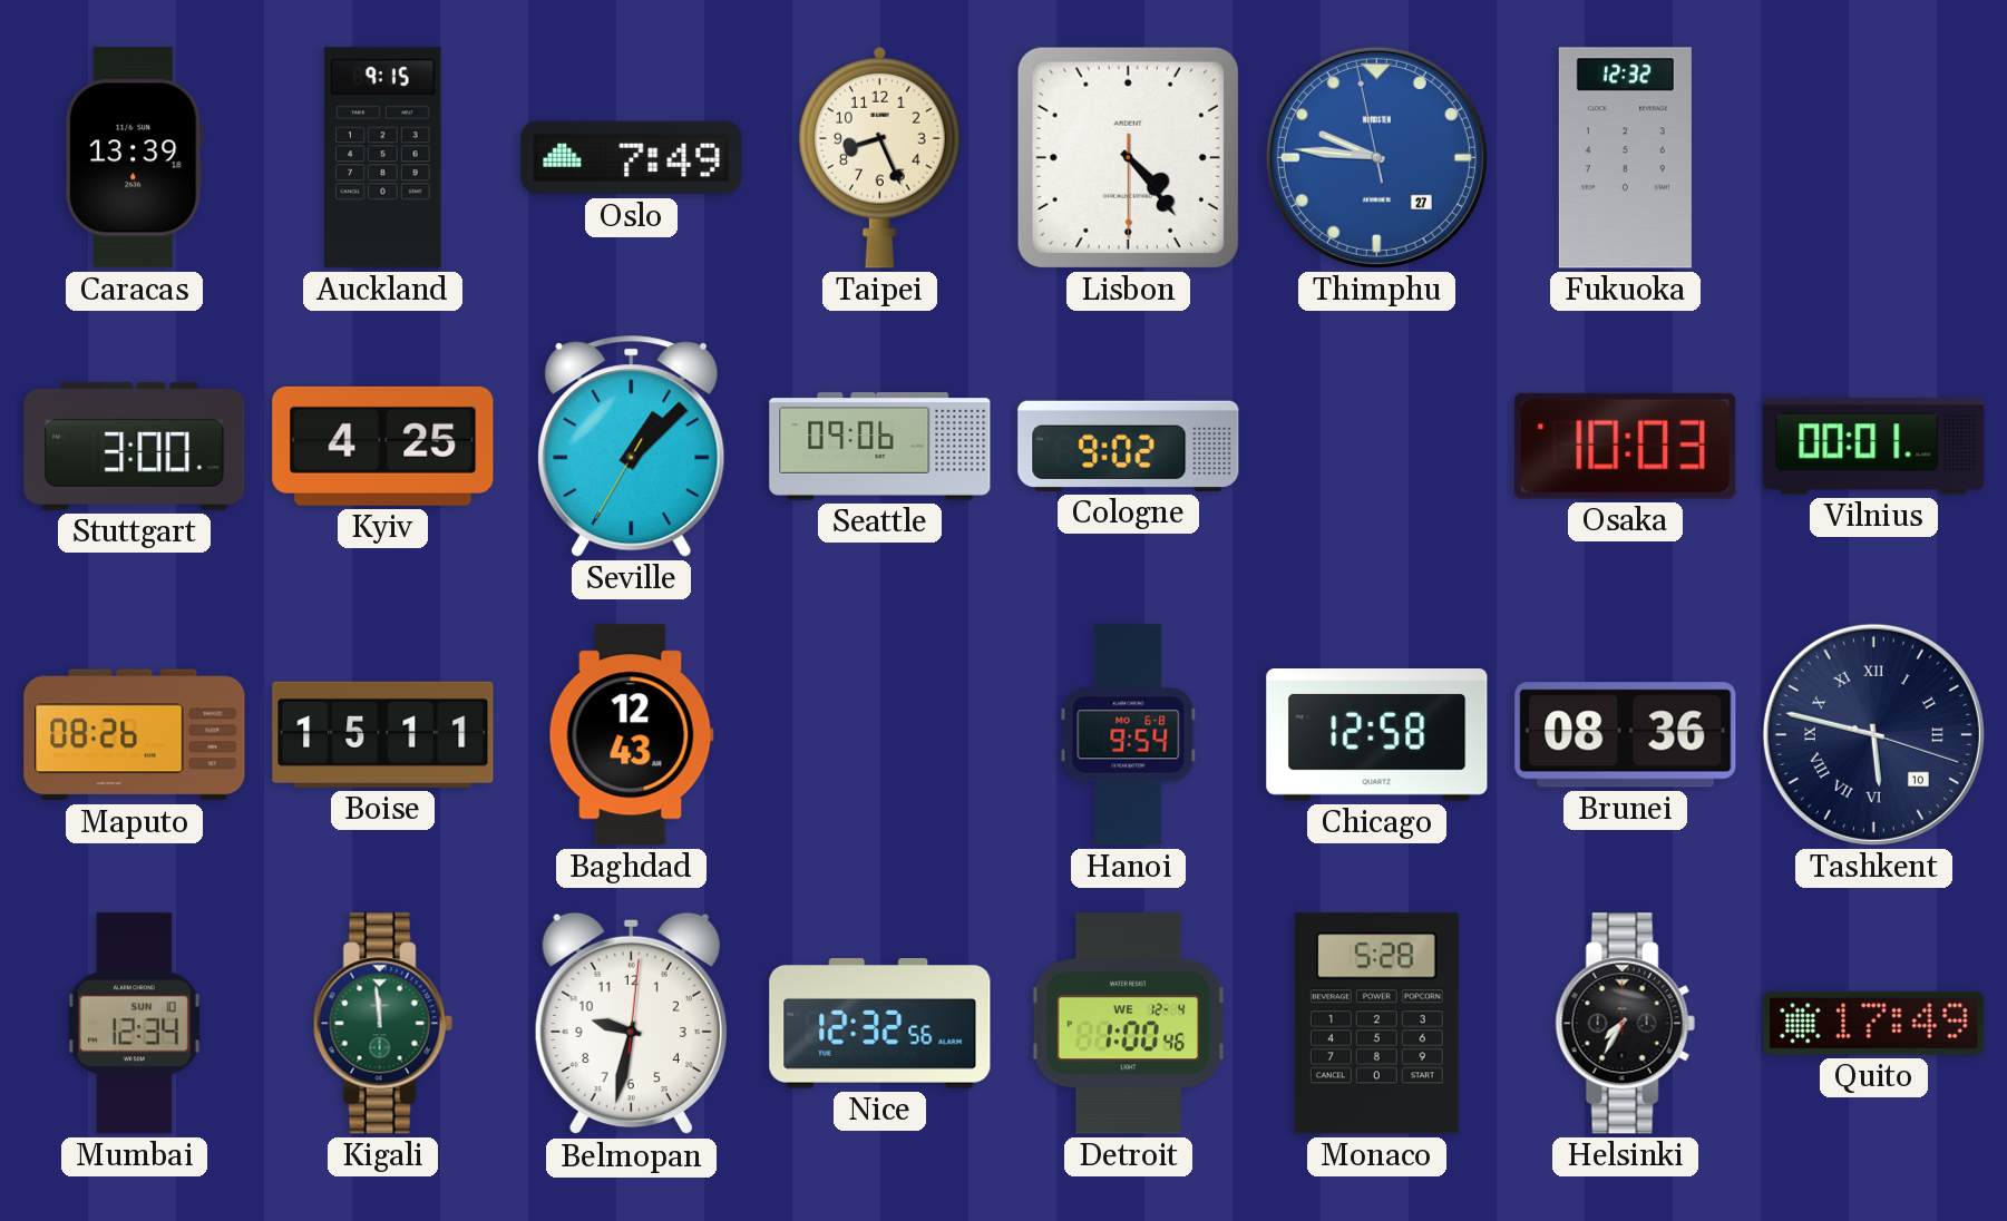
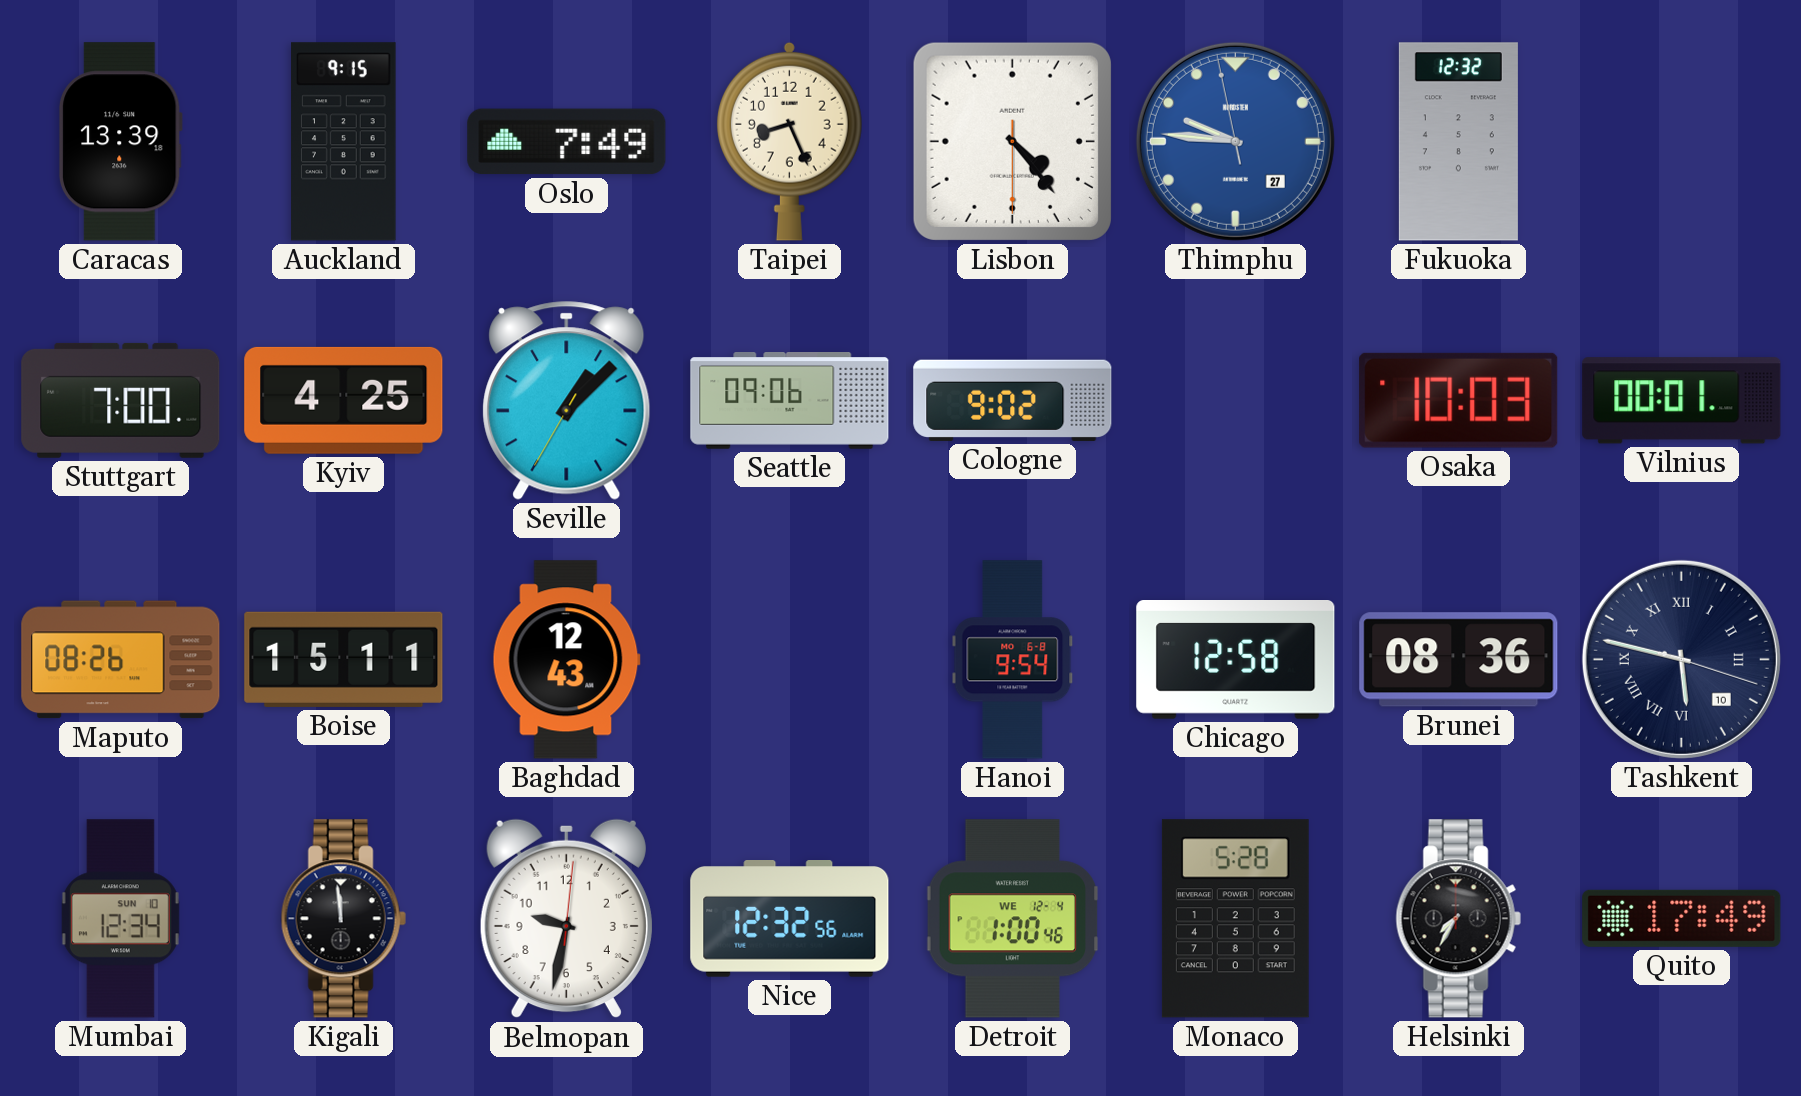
Stuttgart: 3:00 -> 7:00
Kigali dial: green -> black
